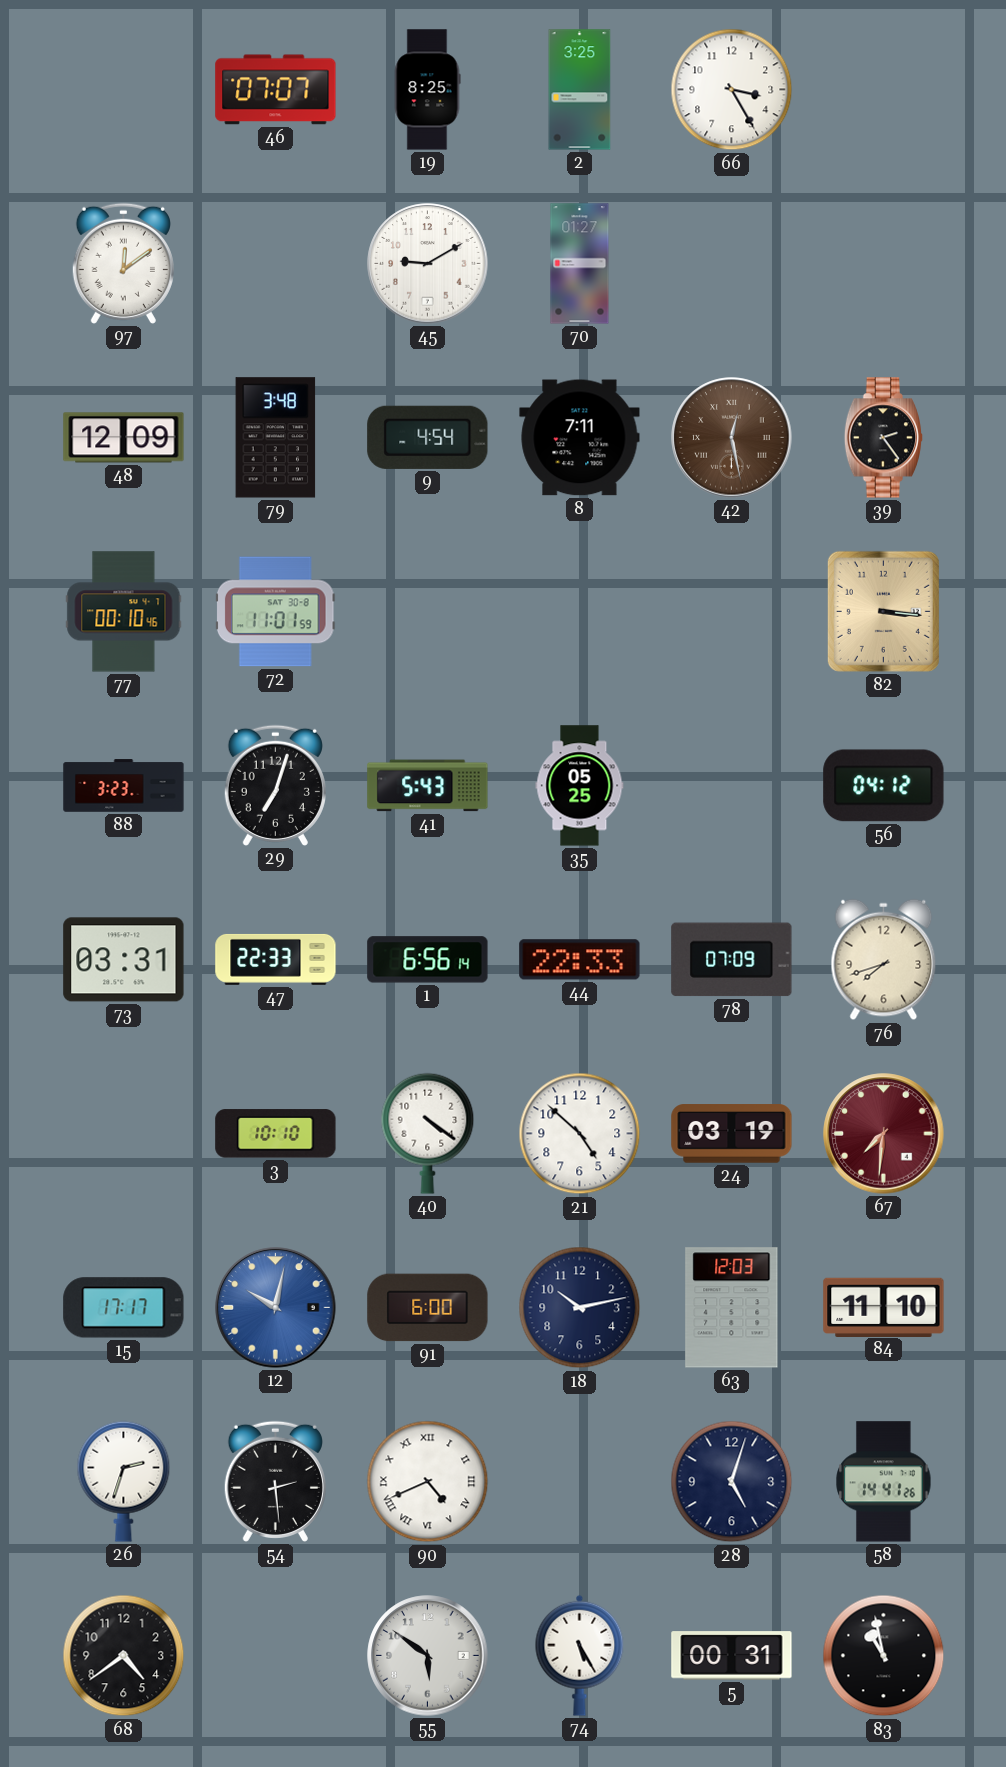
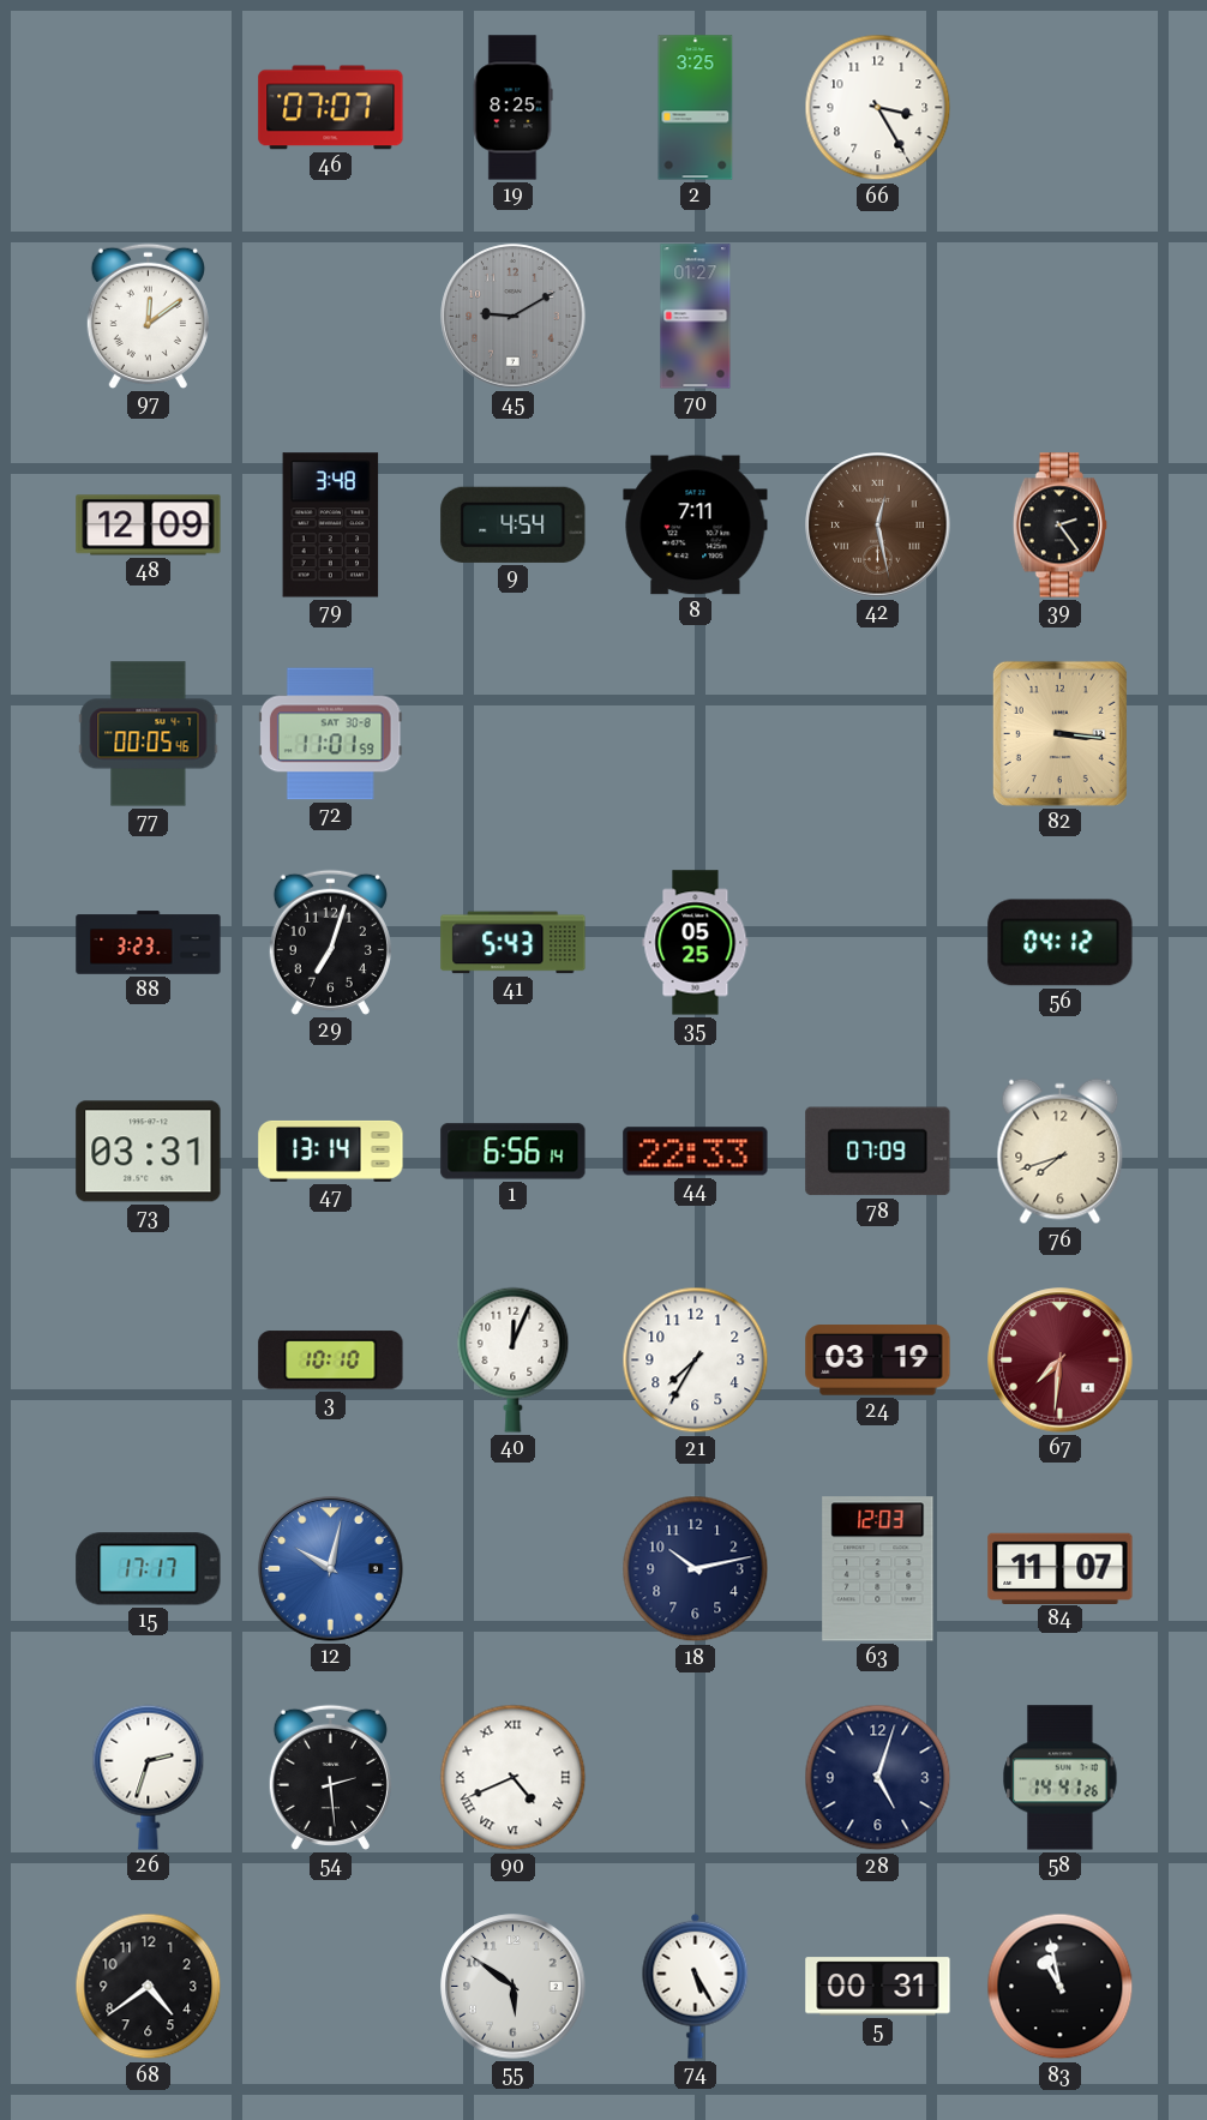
45 dial: white -> grey
77: 00:10 -> 00:05
47: 22:33 -> 13:14
40: 4:21 -> 12:04
21: 4:52 -> 7:35
91: 6:00 -> none
84: 11:10 -> 11:07
